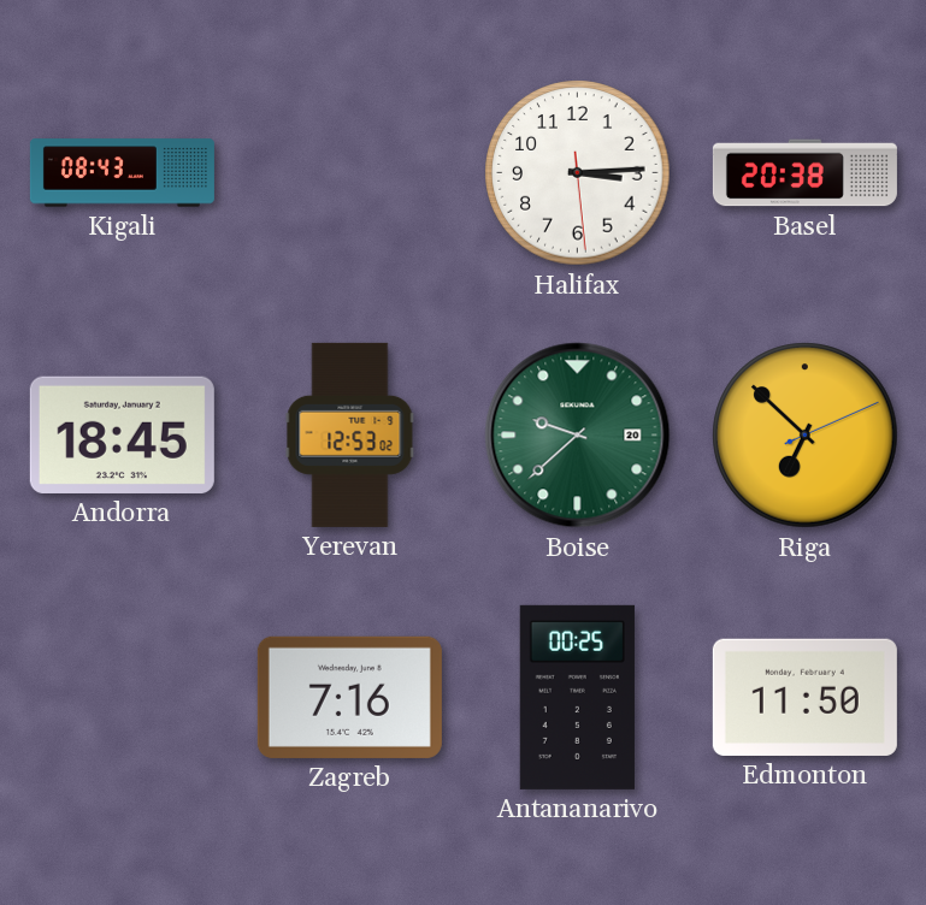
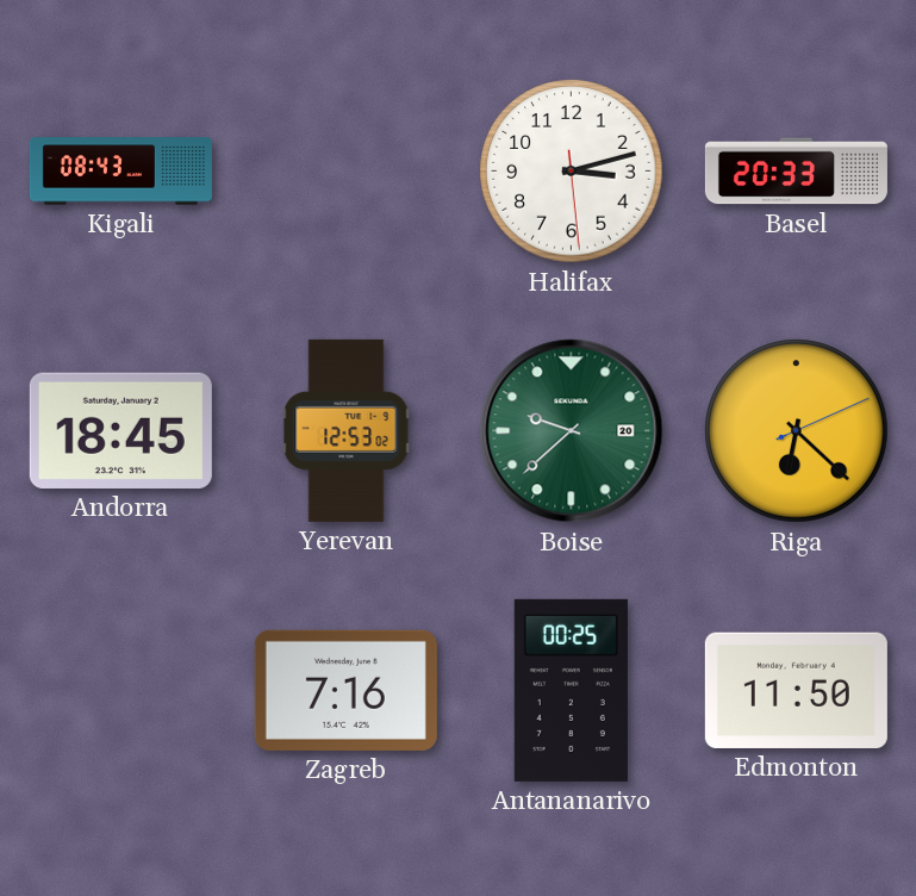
Halifax: 3:14 -> 3:12
Basel: 20:38 -> 20:33
Riga: 6:52 -> 6:22
